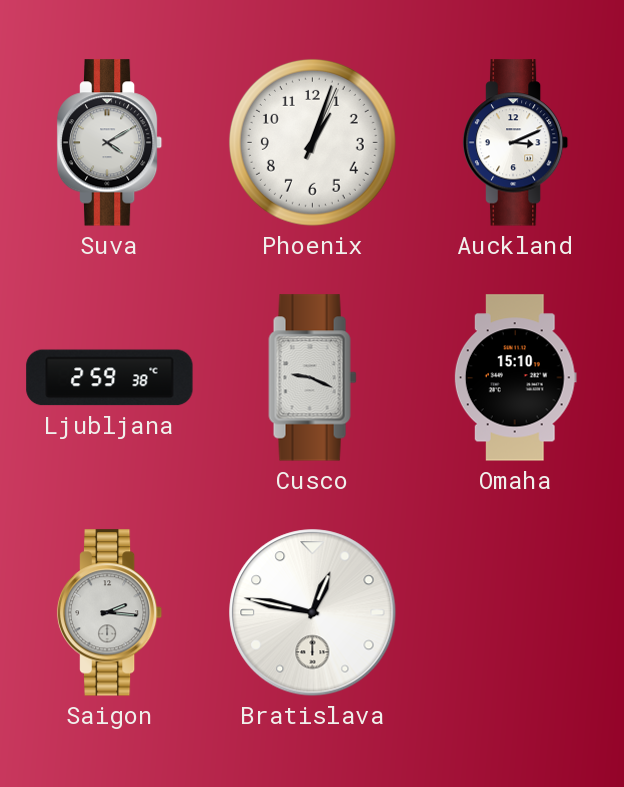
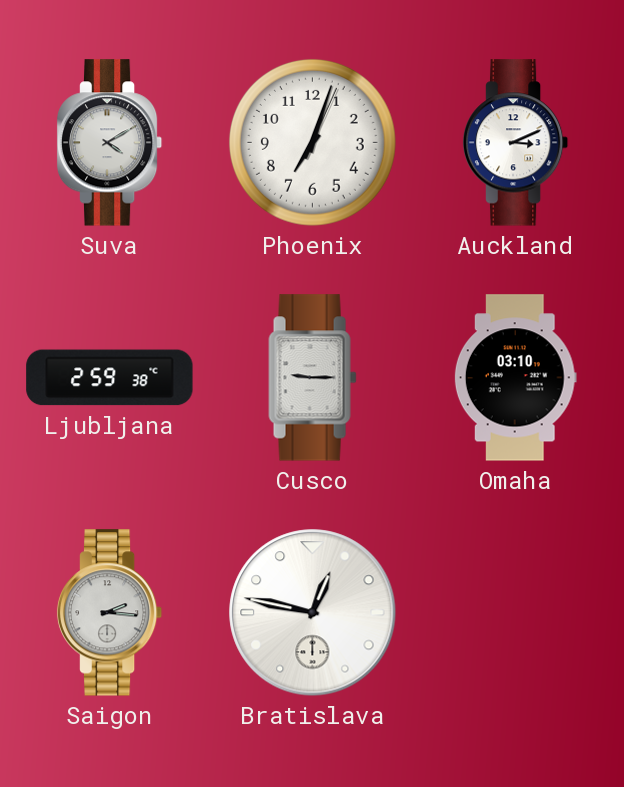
Phoenix: 1:03 -> 7:03
Cusco: 9:19 -> 9:15
Omaha: 15:10 -> 03:10
